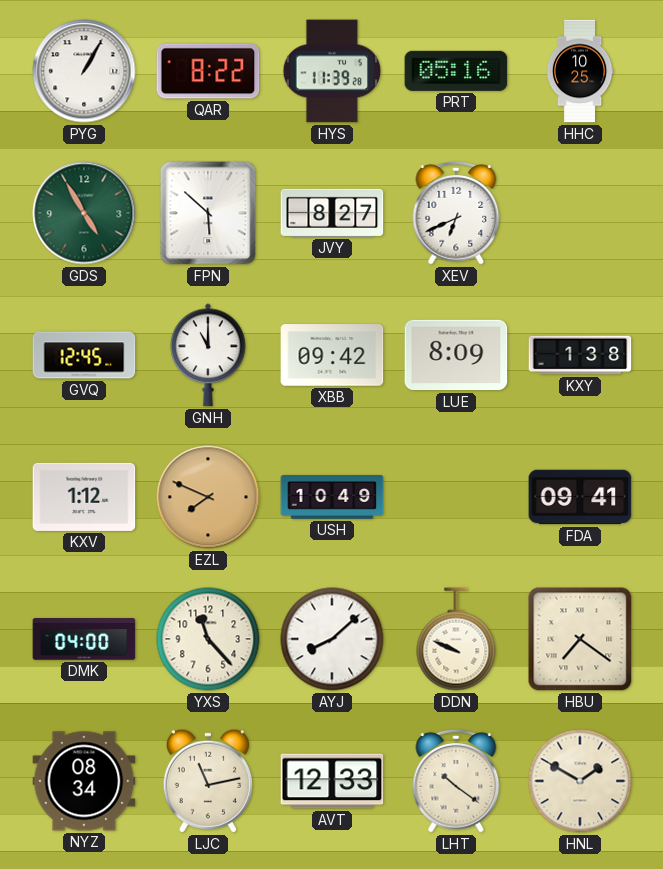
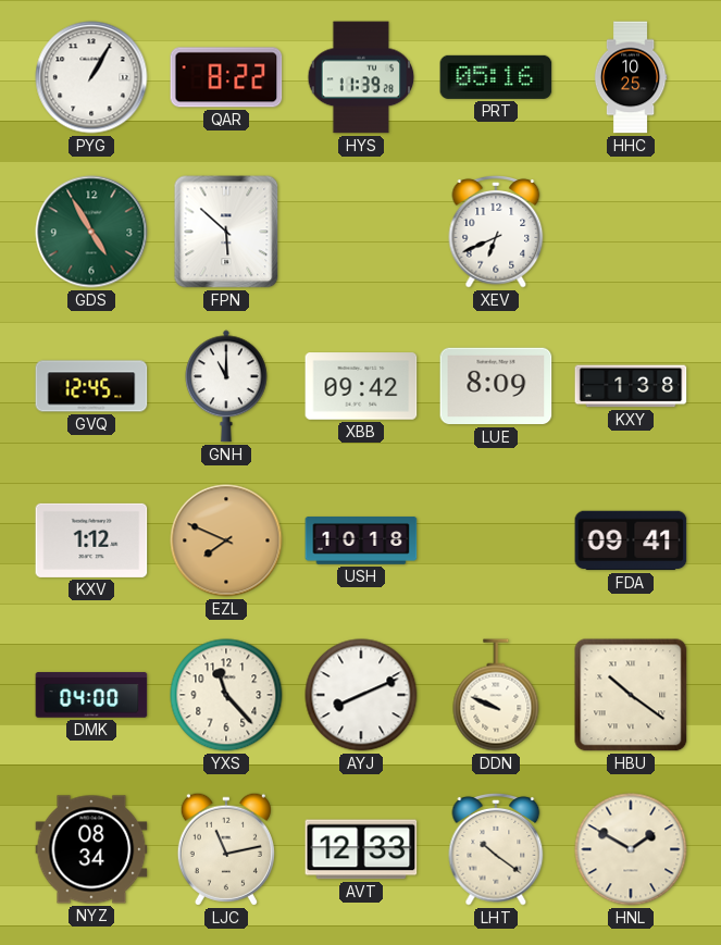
JVY: 8:27 -> none
USH: 10:49 -> 10:18
AYJ: 8:08 -> 8:11
HBU: 7:21 -> 10:21
